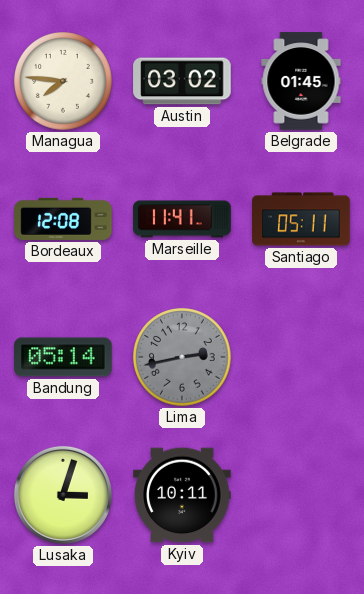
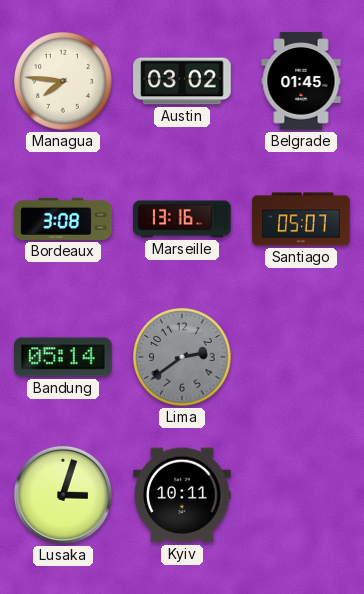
Bordeaux: 12:08 -> 3:08
Marseille: 11:41 -> 13:16
Santiago: 05:11 -> 05:07
Lima: 2:43 -> 2:39
